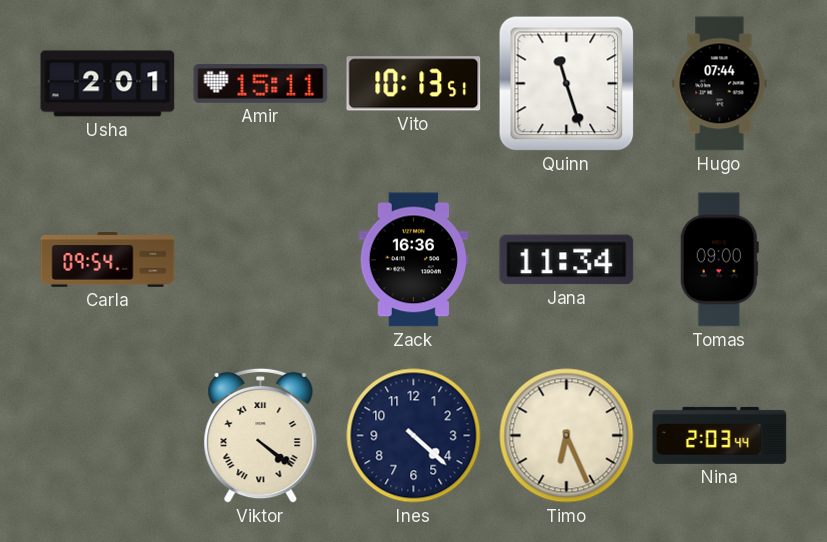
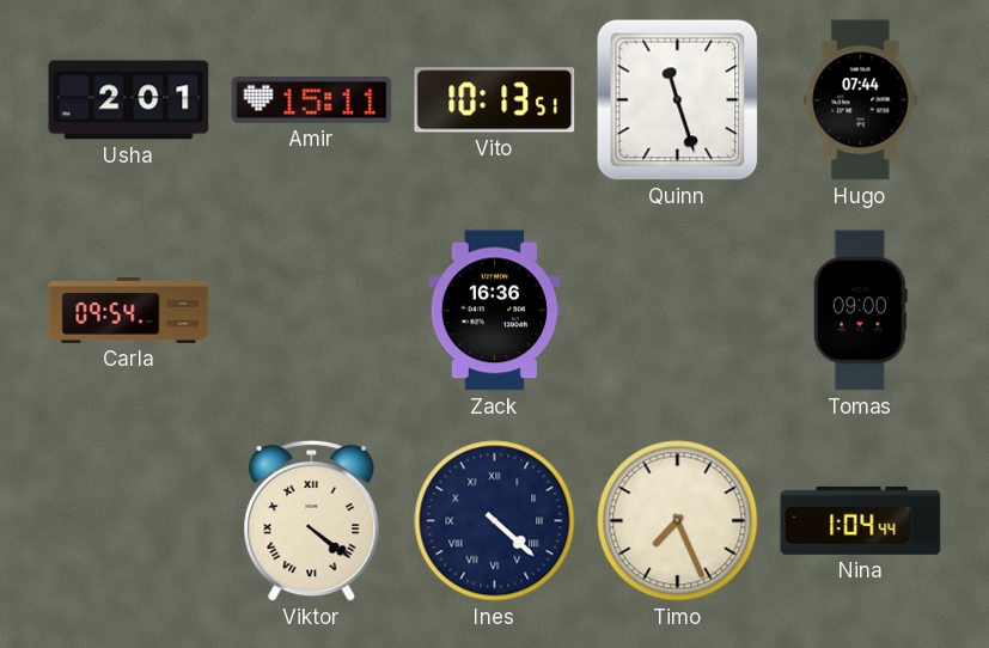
Jana: 11:34 -> none
Ines numerals: Arabic -> Roman
Timo: 6:26 -> 7:26
Nina: 2:03 -> 1:04
